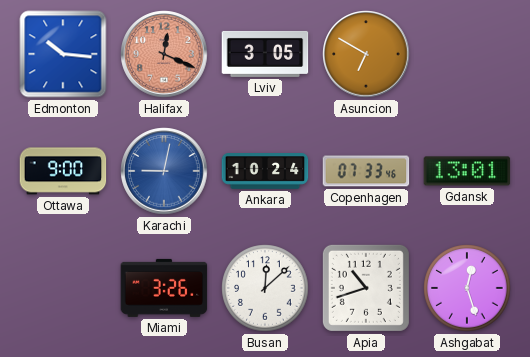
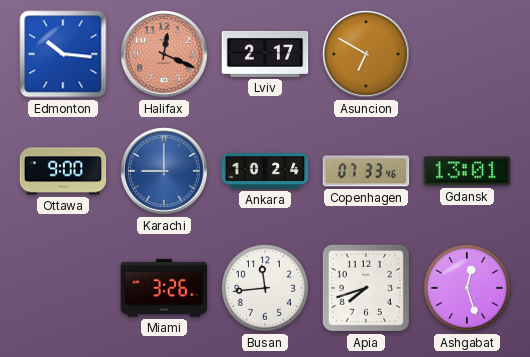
Lviv: 3:05 -> 2:17
Karachi: 9:02 -> 9:00
Busan: 12:08 -> 11:44
Apia: 10:42 -> 7:42
